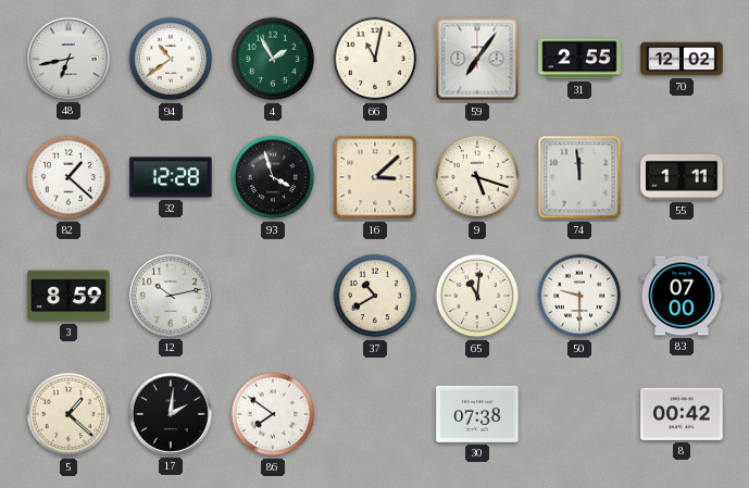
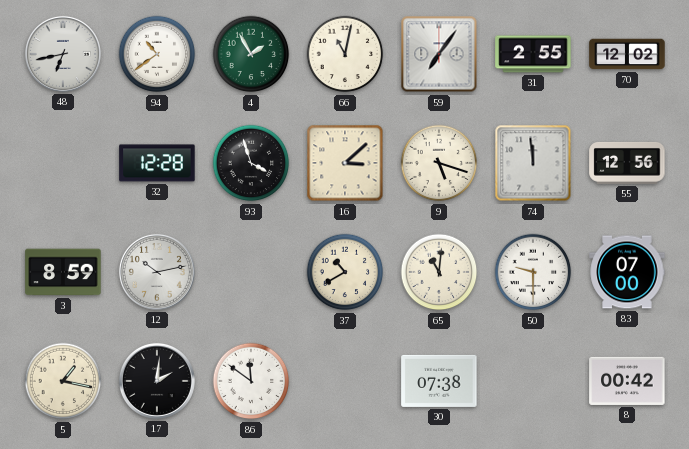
82: 1:22 -> none
55: 1:11 -> 12:56
5: 1:22 -> 1:17
86: 7:51 -> 11:51
